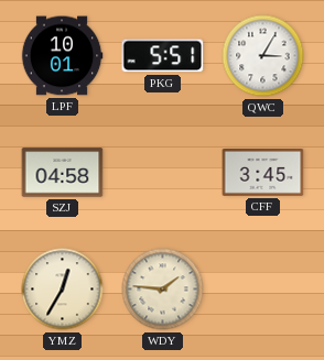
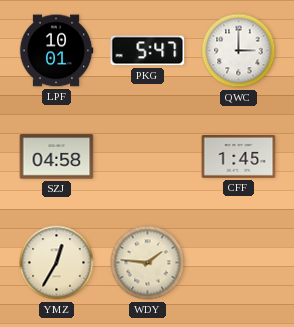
PKG: 5:51 -> 5:47
QWC: 3:05 -> 3:00
CFF: 3:45 -> 1:45
